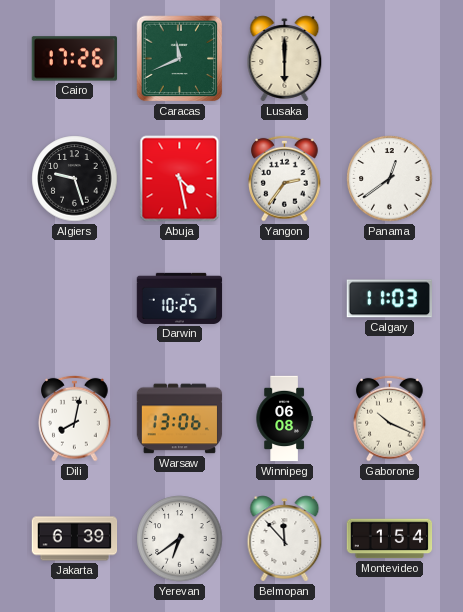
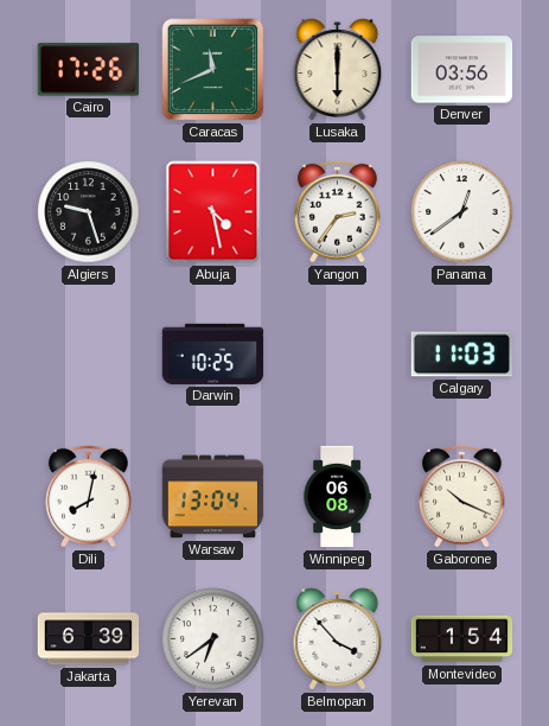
Denver: none -> 03:56
Warsaw: 13:06 -> 13:04
Belmopan: 11:53 -> 3:53
